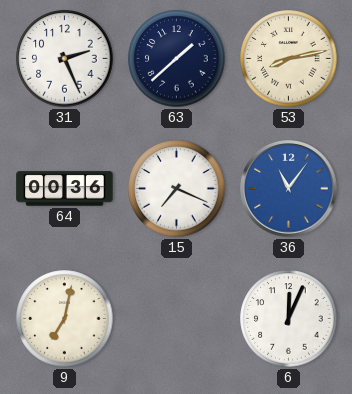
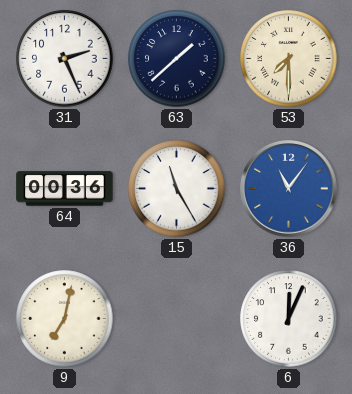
53: 8:13 -> 7:30
15: 7:19 -> 11:25
